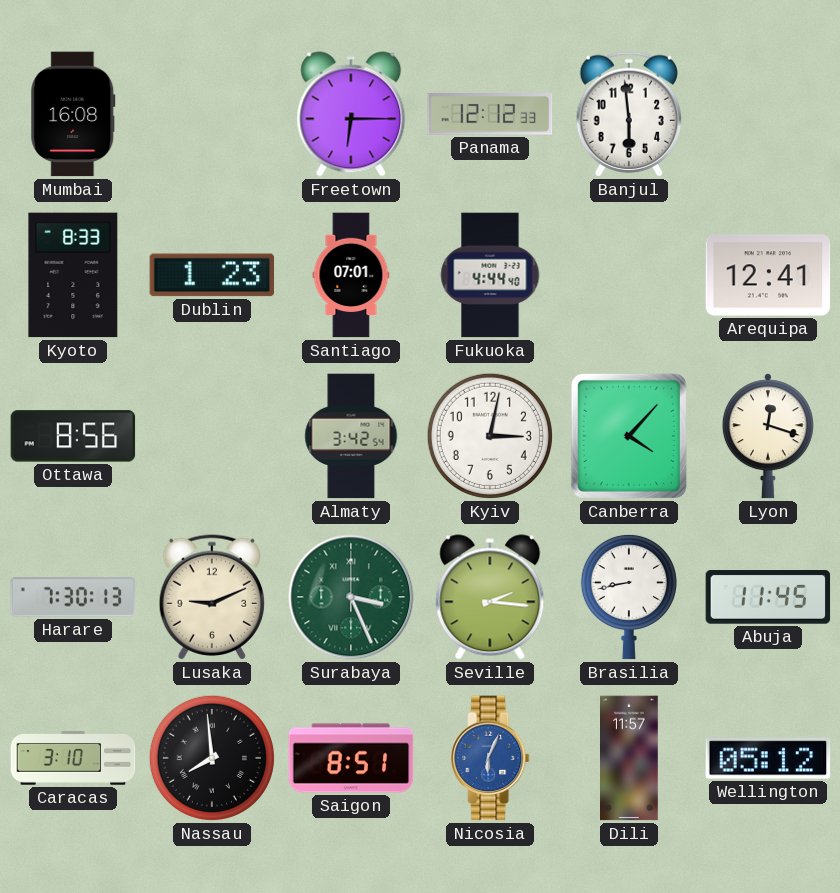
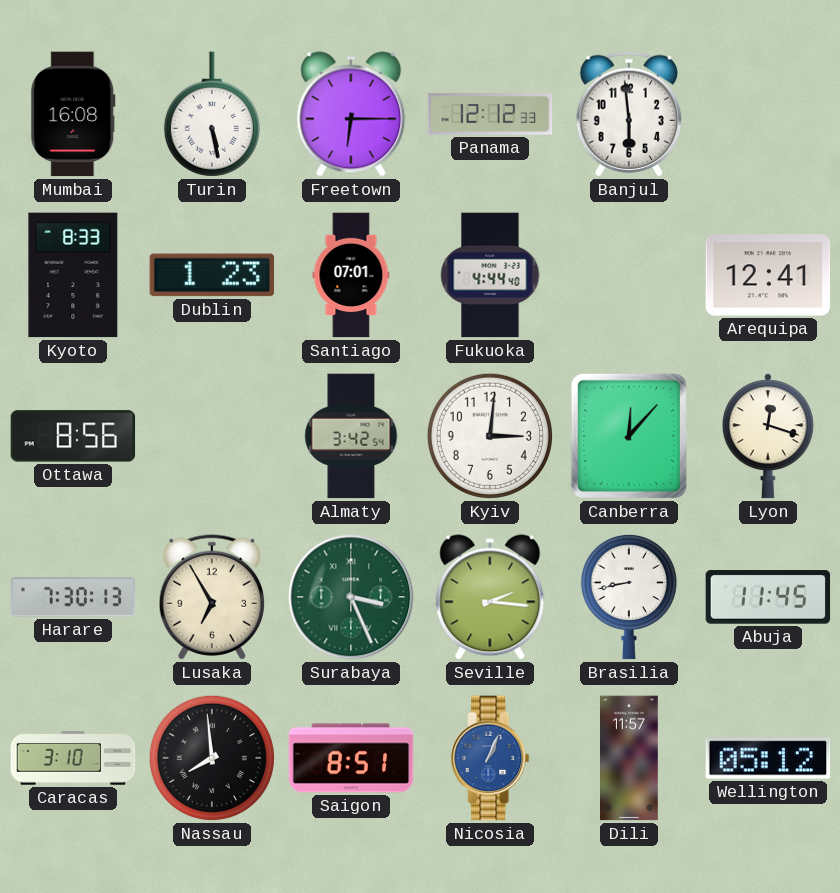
Turin: none -> 5:28
Kyiv: 3:02 -> 3:01
Canberra: 4:07 -> 12:07
Lusaka: 9:11 -> 6:55
Nicosia: 6:04 -> 1:04
